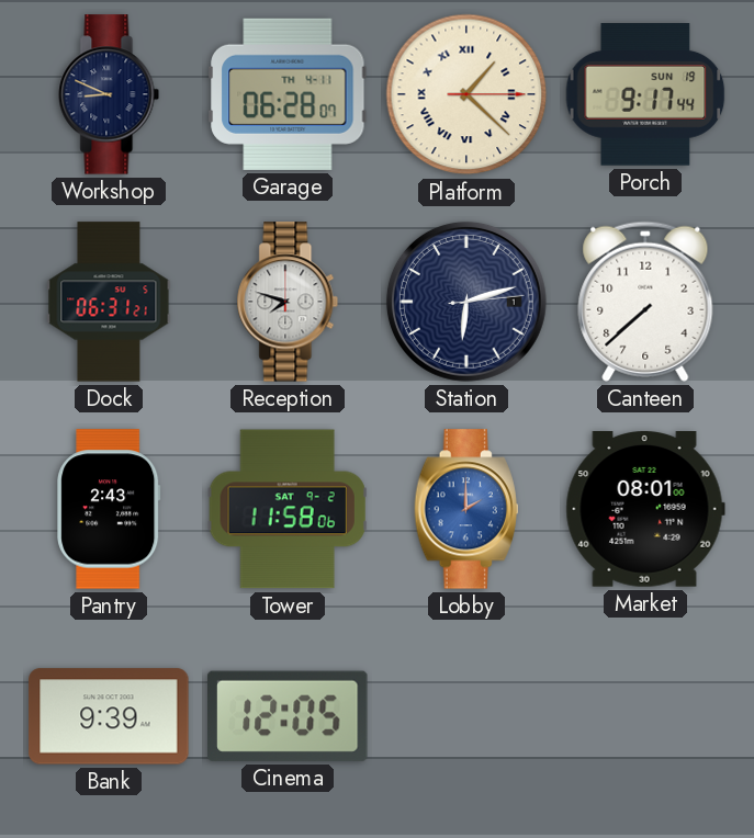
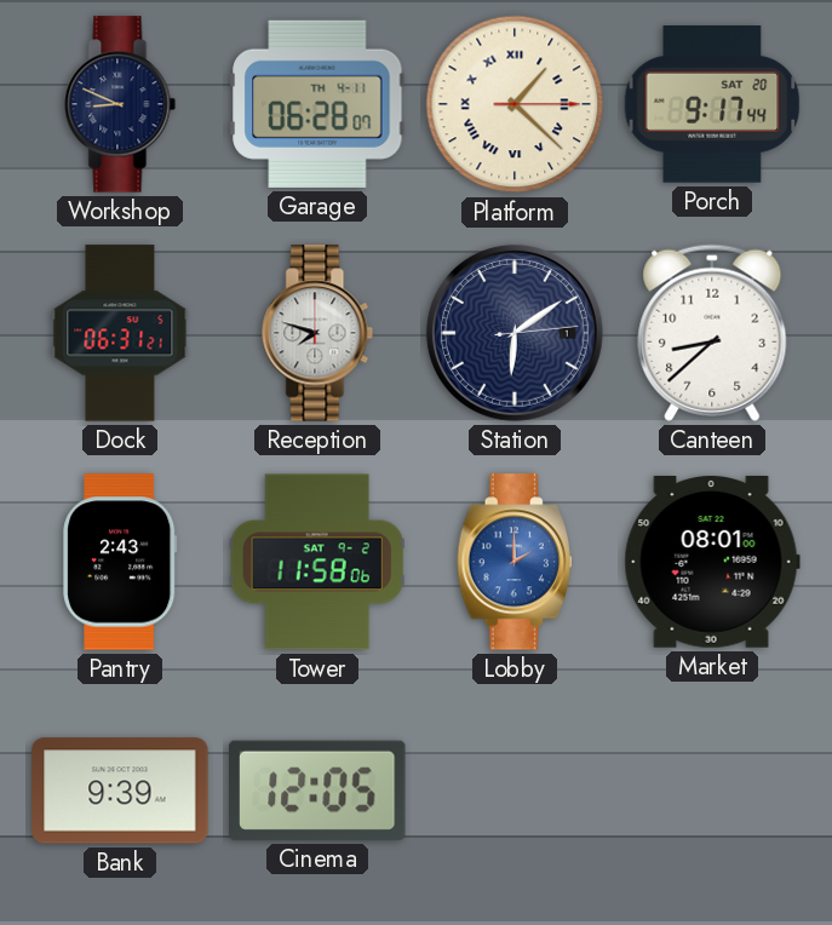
Porch date: SUN 19 -> SAT 20
Station: 6:12 -> 6:09
Canteen: 7:38 -> 8:38
